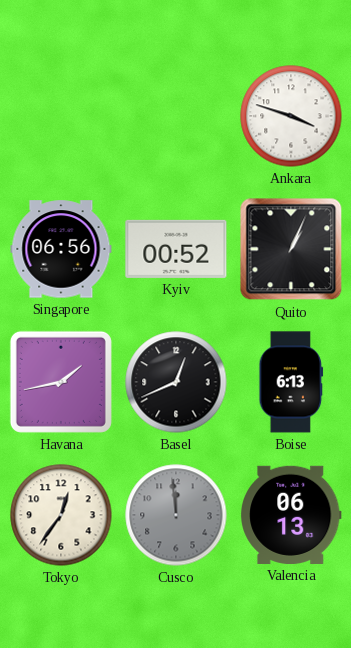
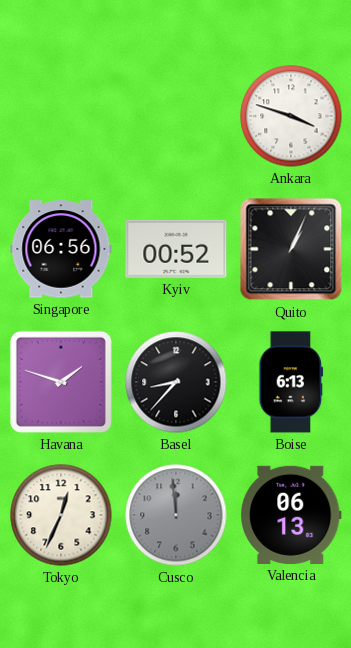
Havana: 1:43 -> 1:48
Basel: 12:41 -> 8:37
Tokyo: 12:36 -> 12:34
